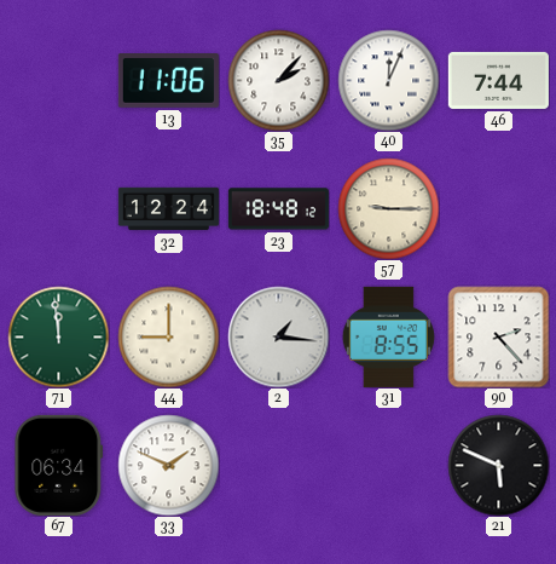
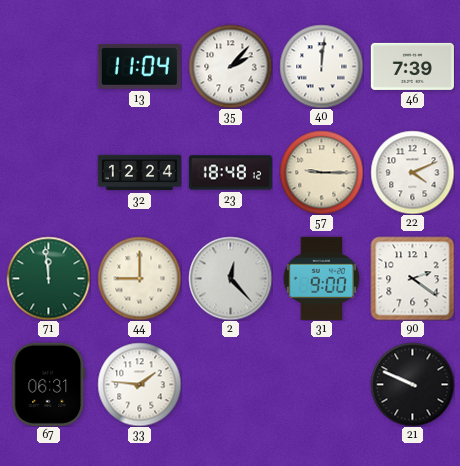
13: 11:06 -> 11:04
40: 12:04 -> 12:01
46: 7:44 -> 7:39
22: none -> 4:11
2: 1:16 -> 12:23
31: 8:55 -> 9:00
90: 2:23 -> 2:21
67: 06:34 -> 06:31
33: 1:49 -> 1:46
21: 5:49 -> 9:49
